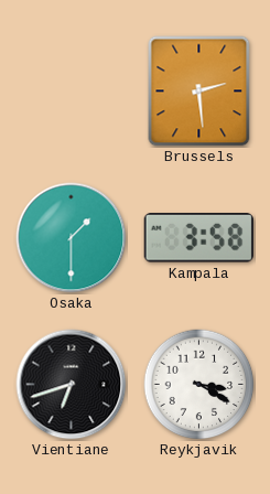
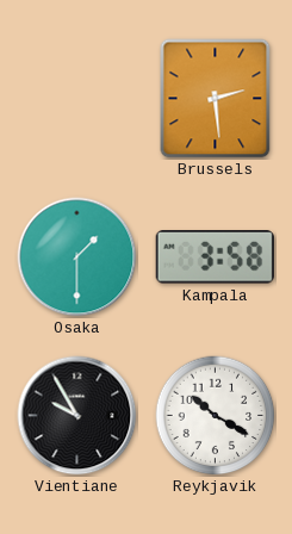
Vientiane: 6:42 -> 9:55
Reykjavik: 3:20 -> 10:20
